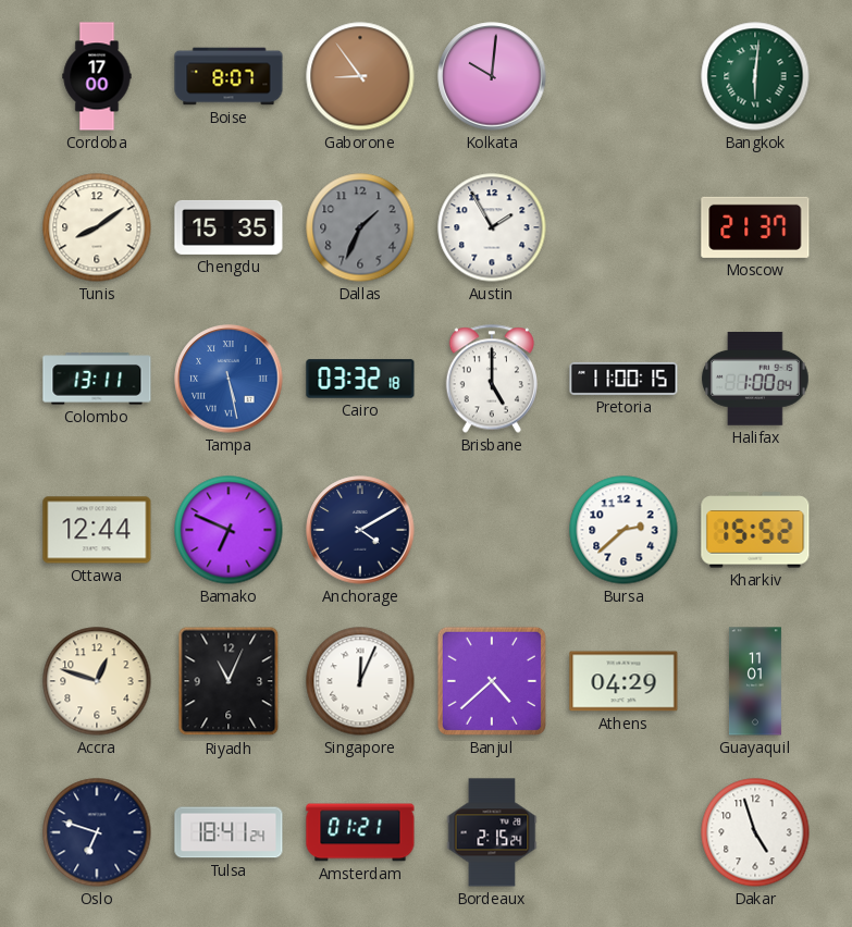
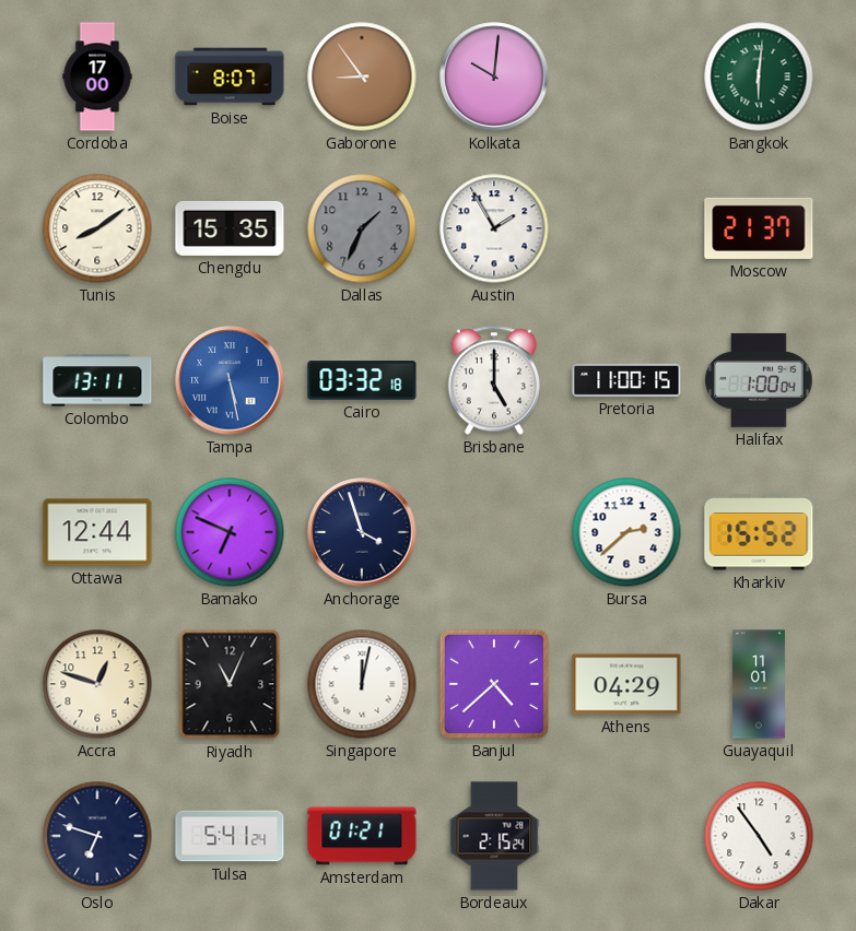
Anchorage: 4:10 -> 3:57
Singapore: 12:04 -> 12:02
Tulsa: 18:41 -> 5:41
Dakar: 4:57 -> 4:54
